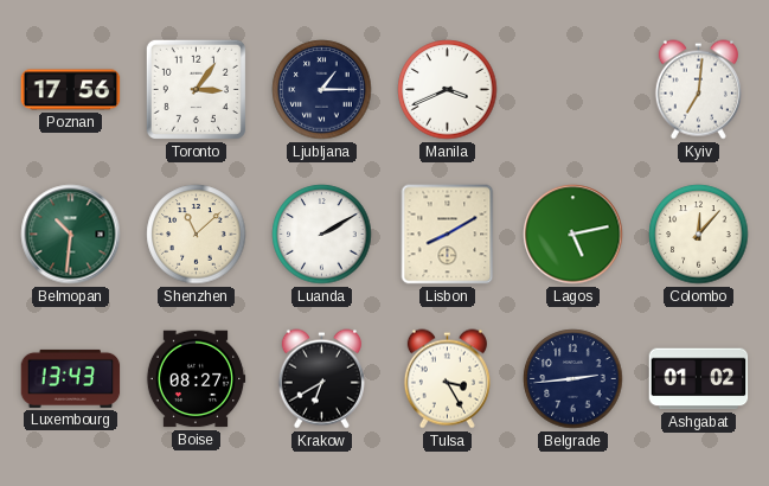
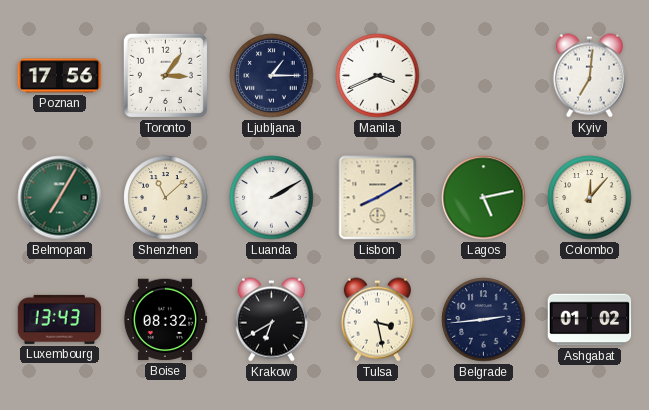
Belmopan: 10:31 -> 7:05
Boise: 08:27 -> 08:32
Tulsa: 3:25 -> 3:28
